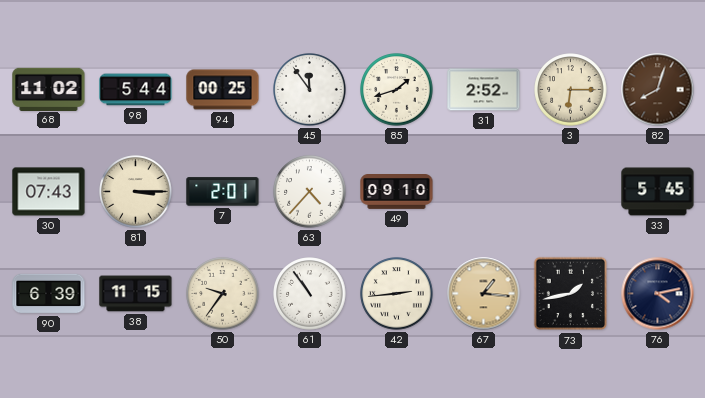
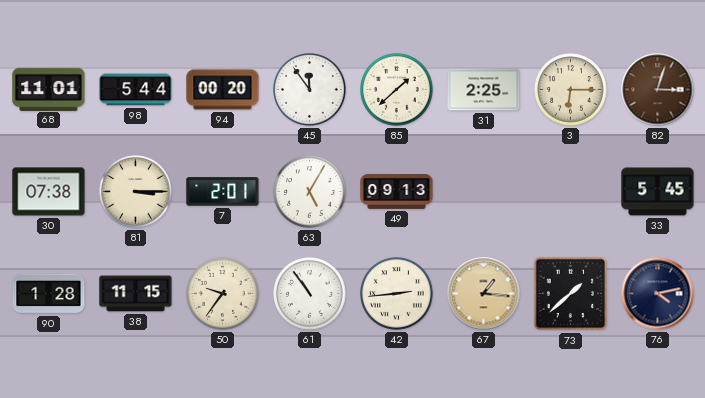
68: 11:02 -> 11:01
94: 00:25 -> 00:20
85: 1:42 -> 1:38
31: 2:52 -> 2:25
82: 8:03 -> 3:03
30: 07:43 -> 07:38
63: 4:37 -> 5:05
49: 09:10 -> 09:13
90: 6:39 -> 1:28
73: 1:43 -> 1:38
